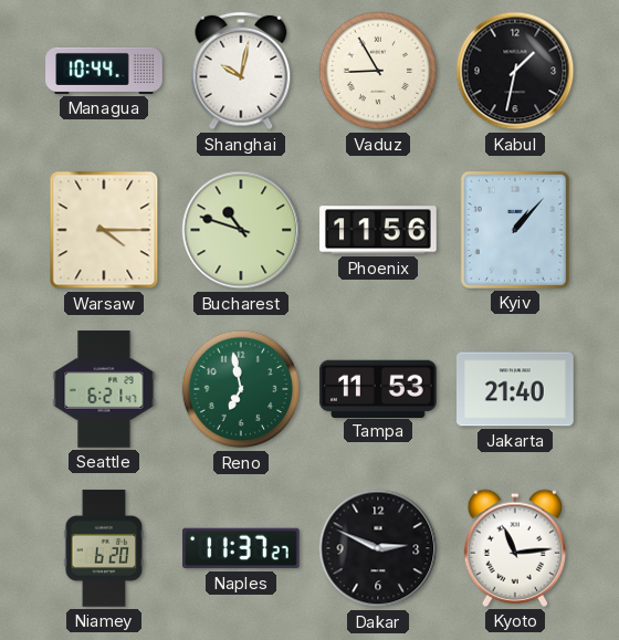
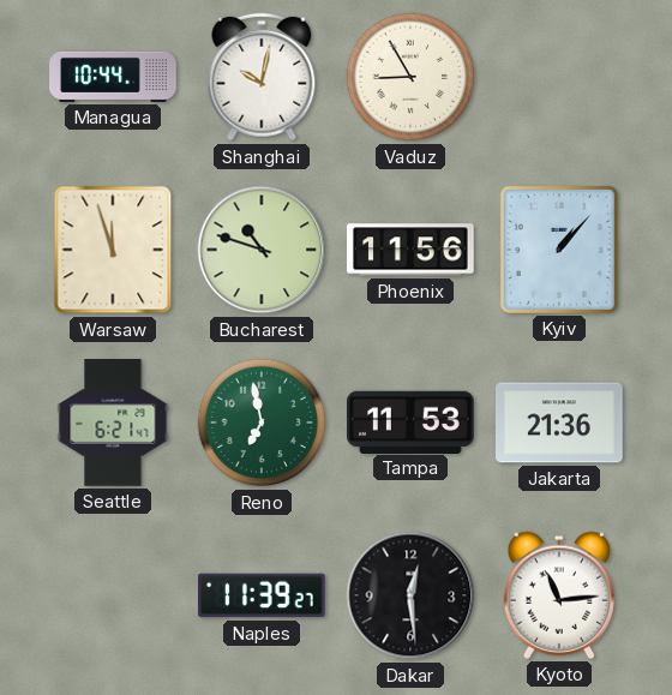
Kabul: 1:32 -> none
Warsaw: 4:15 -> 11:57
Jakarta: 21:40 -> 21:36
Niamey: 6:20 -> none
Naples: 11:37 -> 11:39
Dakar: 2:49 -> 12:29
